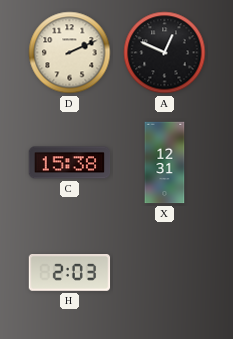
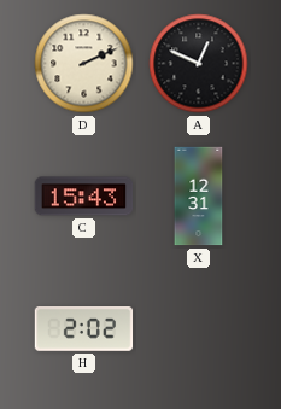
C: 15:38 -> 15:43
H: 2:03 -> 2:02
